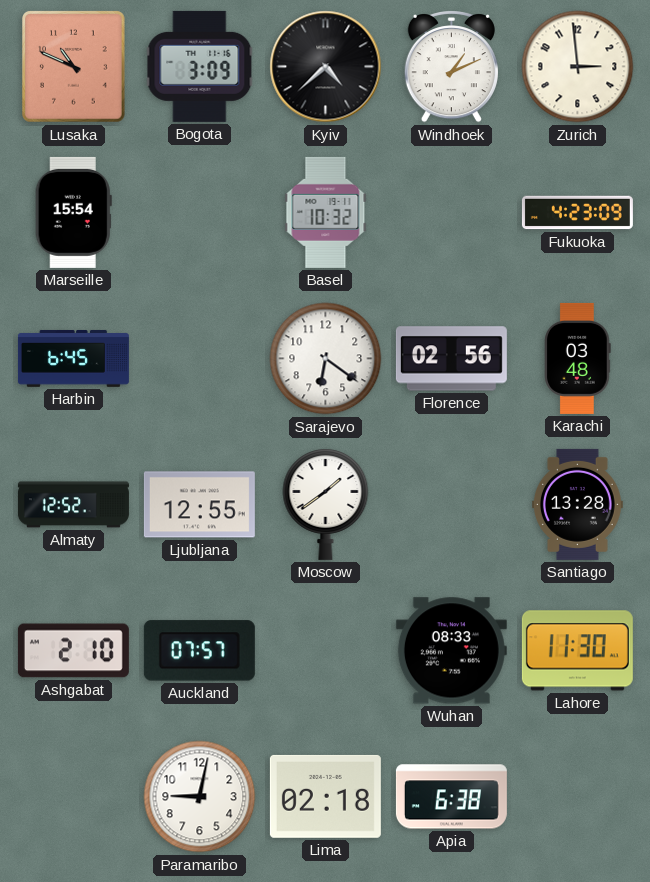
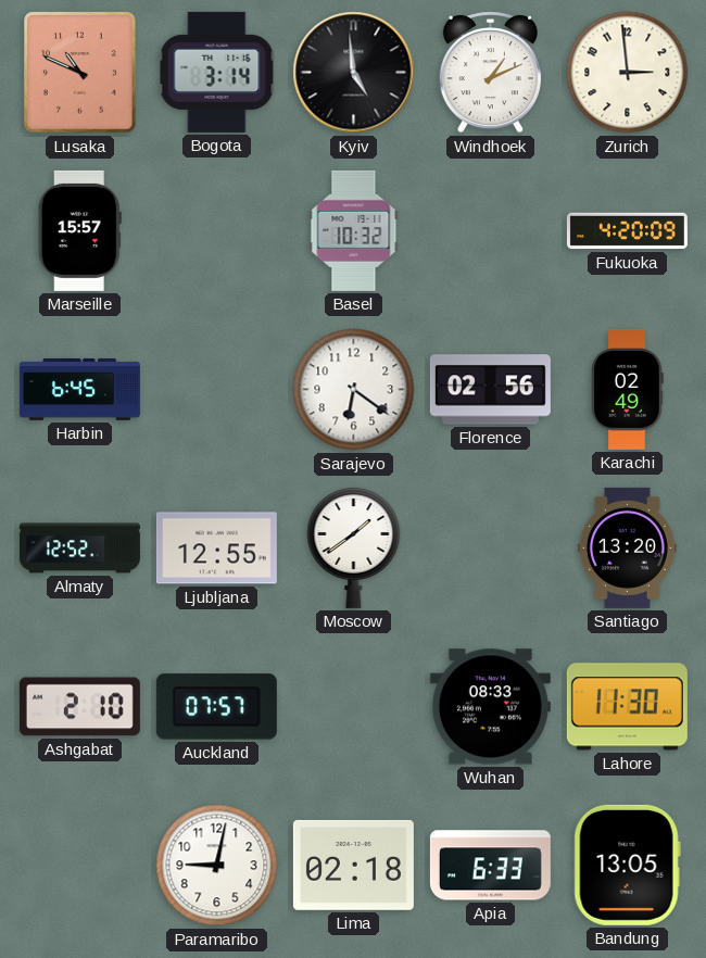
Bogota: 3:09 -> 3:14
Kyiv: 4:38 -> 4:59
Marseille: 15:54 -> 15:57
Fukuoka: 4:23 -> 4:20
Karachi: 03:48 -> 02:49
Santiago: 13:28 -> 13:20
Apia: 6:38 -> 6:33
Bandung: none -> 13:05
